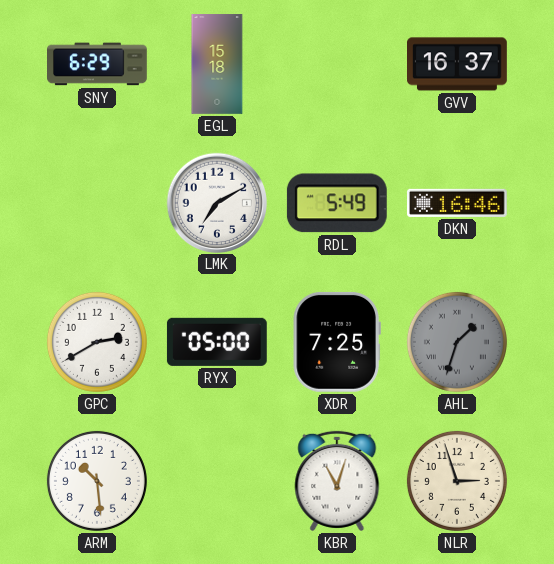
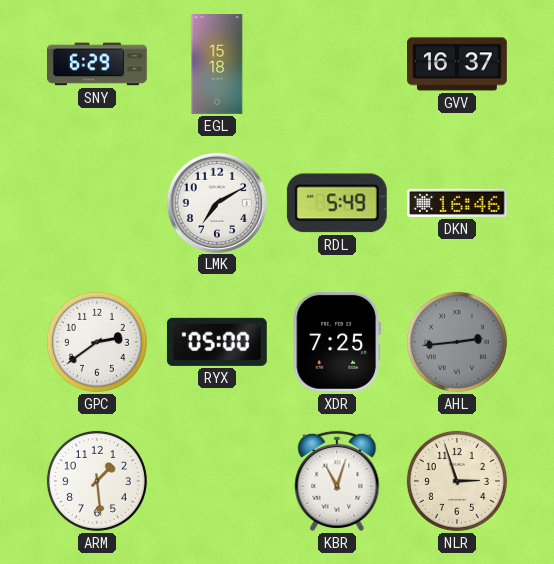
GPC: 2:40 -> 2:39
AHL: 1:33 -> 2:44
ARM: 10:29 -> 1:29
